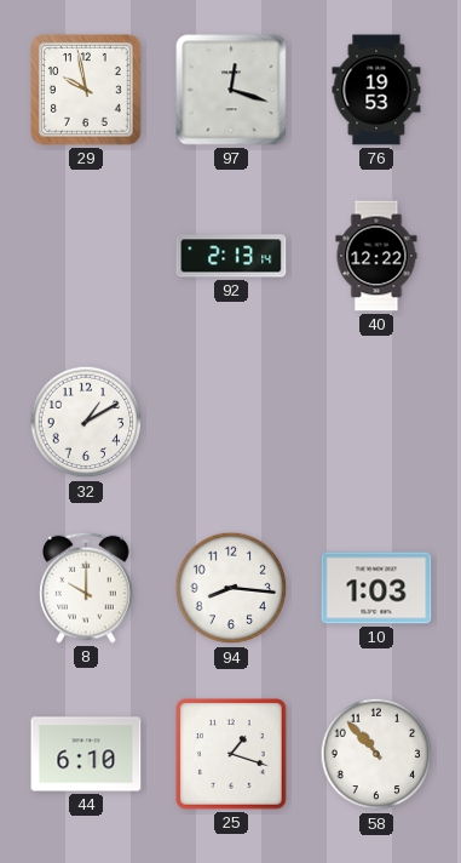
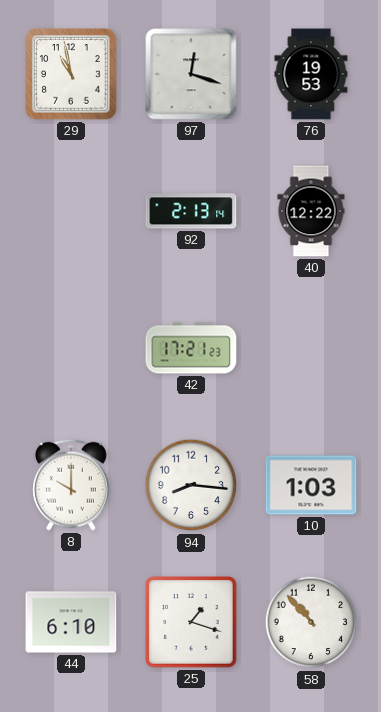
29: 9:58 -> 10:58
32: 1:10 -> none
42: none -> 17:21
